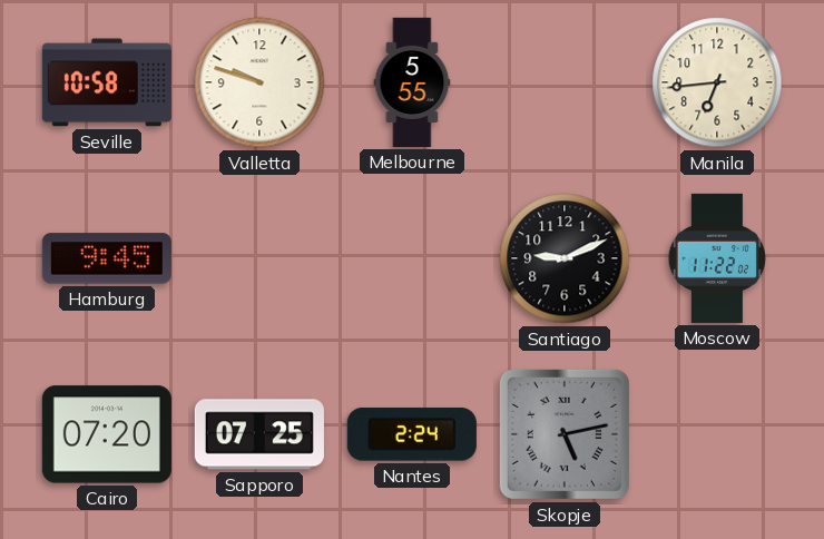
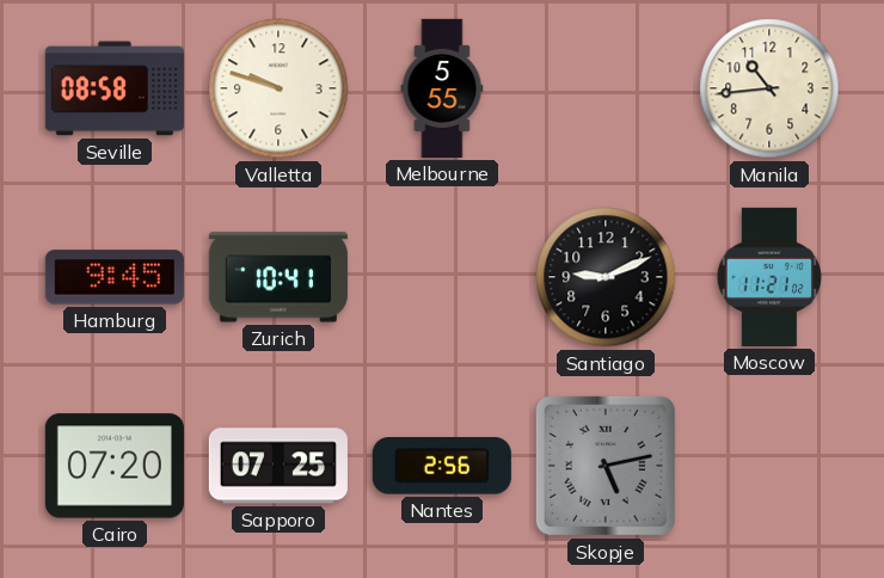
Seville: 10:58 -> 08:58
Manila: 6:44 -> 10:44
Zurich: none -> 10:41
Moscow: 11:22 -> 11:21
Nantes: 2:24 -> 2:56
